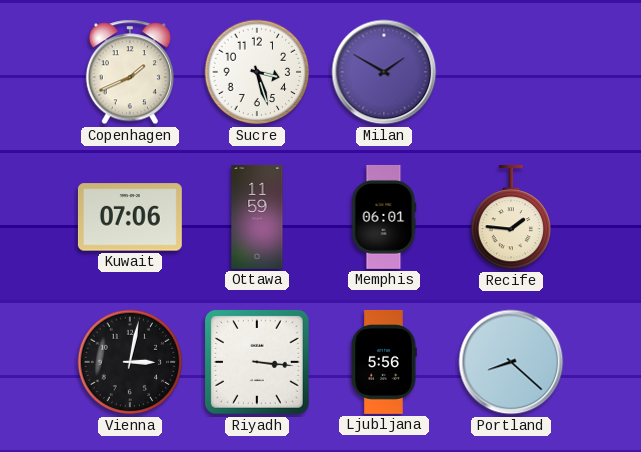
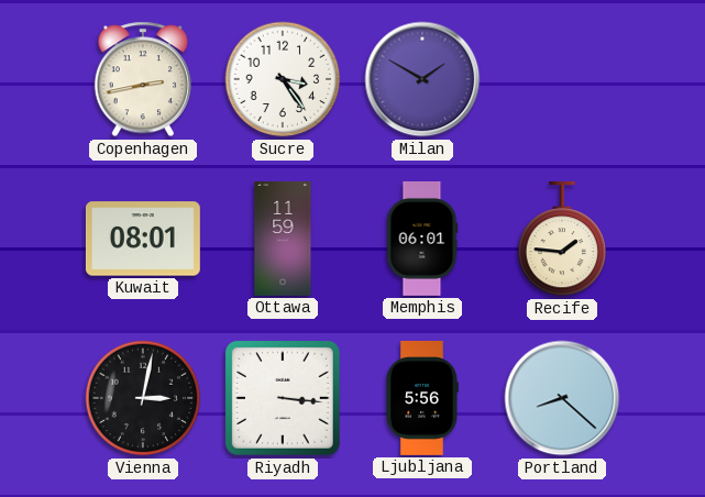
Copenhagen: 1:41 -> 2:43
Sucre: 3:27 -> 3:24
Kuwait: 07:06 -> 08:01
